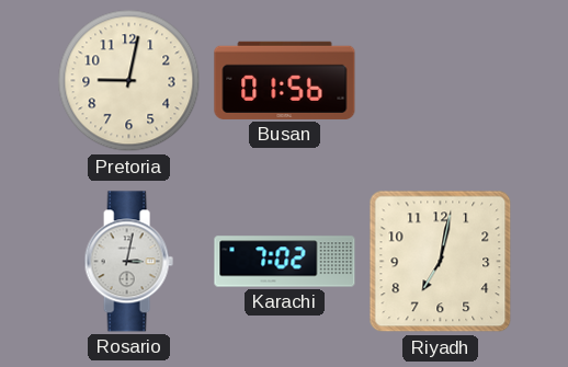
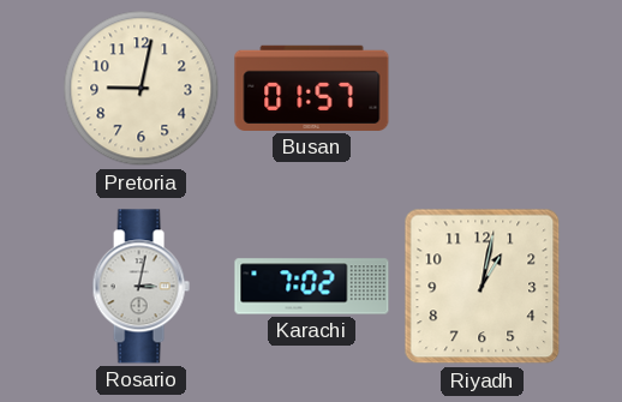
Busan: 01:56 -> 01:57
Riyadh: 7:02 -> 1:02
